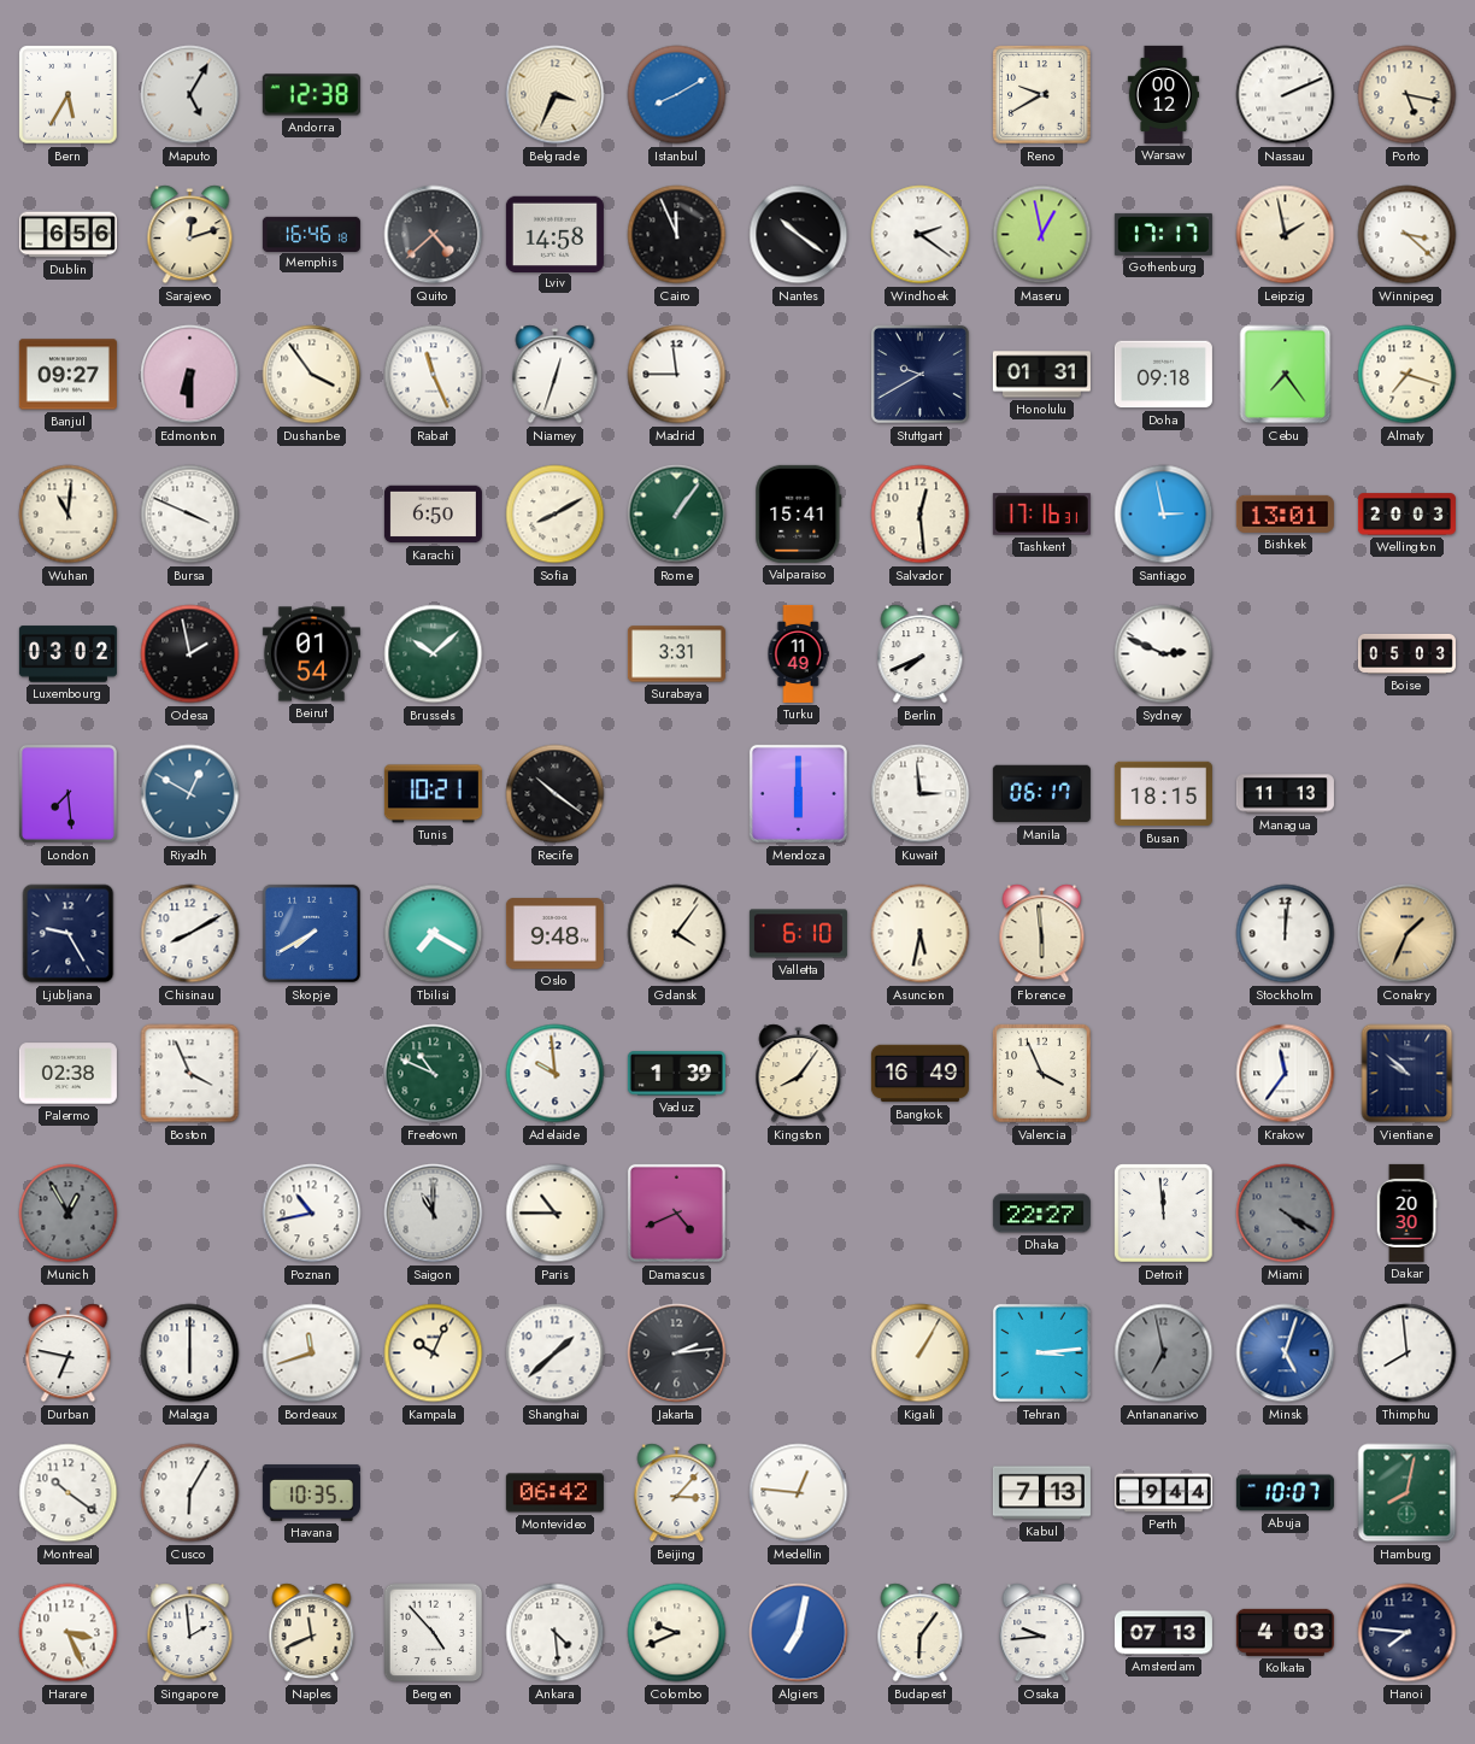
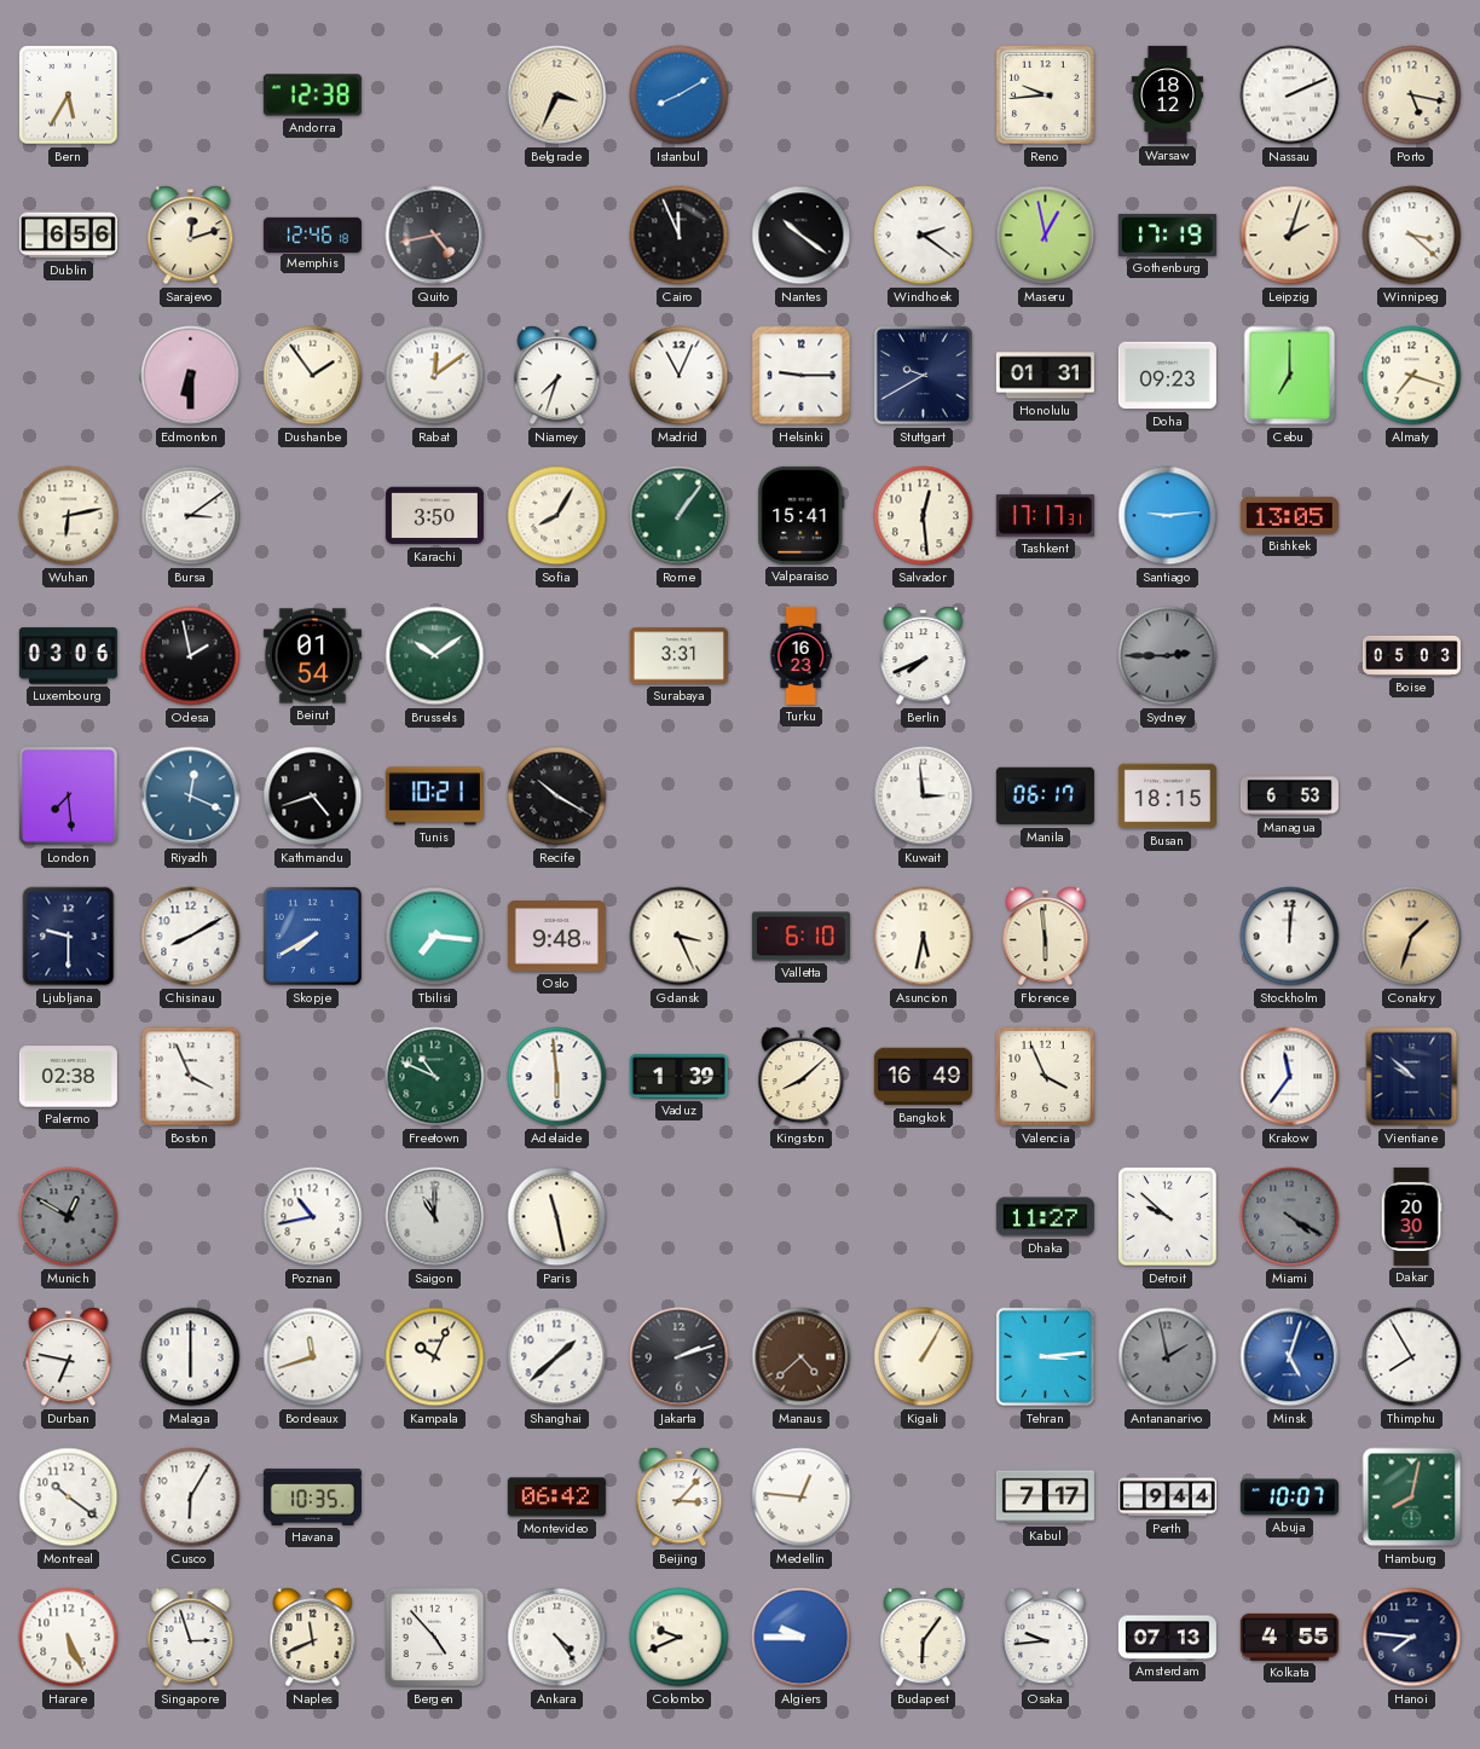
Maputo: 5:05 -> none
Reno: 9:40 -> 9:44
Warsaw: 00:12 -> 18:12
Memphis: 16:46 -> 12:46
Quito: 4:38 -> 4:43
Lviv: 14:58 -> none
Gothenburg: 17:17 -> 17:19
Leipzig: 1:58 -> 2:03
Banjul: 09:27 -> none
Dushanbe: 3:54 -> 1:54
Rabat: 11:26 -> 12:09
Niamey: 12:33 -> 7:33
Madrid: 11:45 -> 11:04
Helsinki: none -> 9:15
Doha: 09:18 -> 09:23
Cebu: 7:24 -> 7:00
Wuhan: 11:01 -> 6:13
Bursa: 3:49 -> 3:09
Karachi: 6:50 -> 3:50
Sofia: 8:10 -> 8:05
Tashkent: 17:16 -> 17:17
Santiago: 2:58 -> 9:14
Bishkek: 13:01 -> 13:05
Wellington: 20:03 -> none
Luxembourg: 03:02 -> 03:06
Brussels: 10:08 -> 10:09
Turku: 11:49 -> 16:23
Sydney: 2:49 -> 2:45
Sydney dial: white -> grey
Riyadh: 12:50 -> 12:19
Kathmandu: none -> 4:42
Recife: 10:21 -> 10:20
Mendoza: 6:00 -> none
Managua: 11:13 -> 6:53
Ljubljana: 9:25 -> 9:30
Tbilisi: 7:20 -> 7:16
Gdansk: 4:06 -> 3:26
Conakry: 1:34 -> 1:33
Adelaide: 9:59 -> 5:59
Kingston: 8:06 -> 8:08
Munich: 12:55 -> 12:50
Paris: 10:45 -> 11:28
Damascus: 4:41 -> none
Dhaka: 22:27 -> 11:27
Detroit: 11:59 -> 9:52
Jakarta: 2:14 -> 2:12
Manaus: none -> 4:38
Antananarivo: 6:58 -> 1:58
Thimphu: 7:59 -> 7:55
Kabul: 7:13 -> 7:17
Harare: 3:26 -> 5:26
Singapore: 1:59 -> 2:57
Ankara: 4:29 -> 4:24
Algiers: 7:02 -> 9:45
Kolkata: 4:03 -> 4:55
